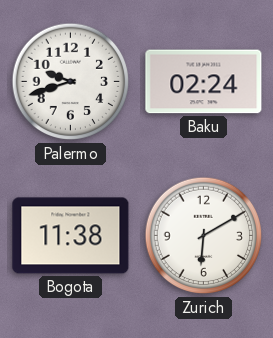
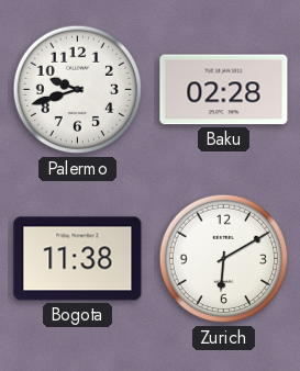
Baku: 02:24 -> 02:28
